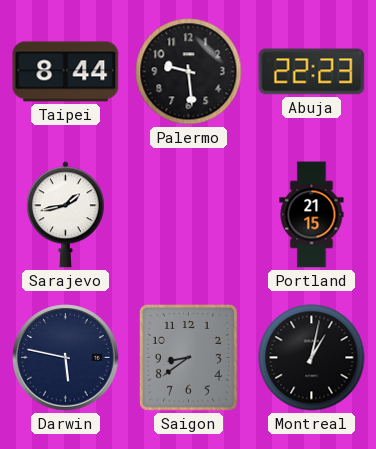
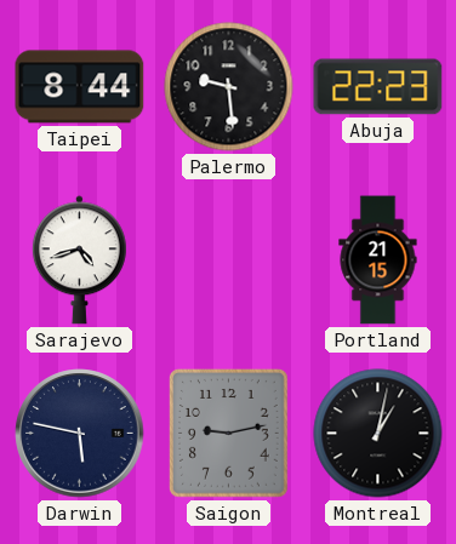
Sarajevo: 1:43 -> 4:42
Saigon: 8:39 -> 9:13
